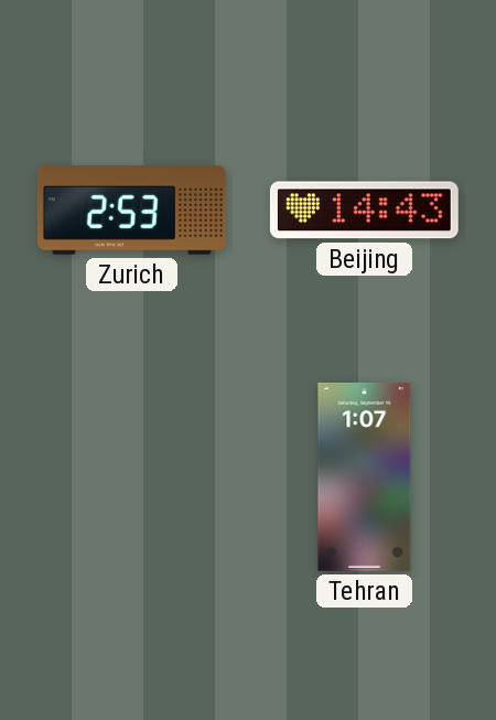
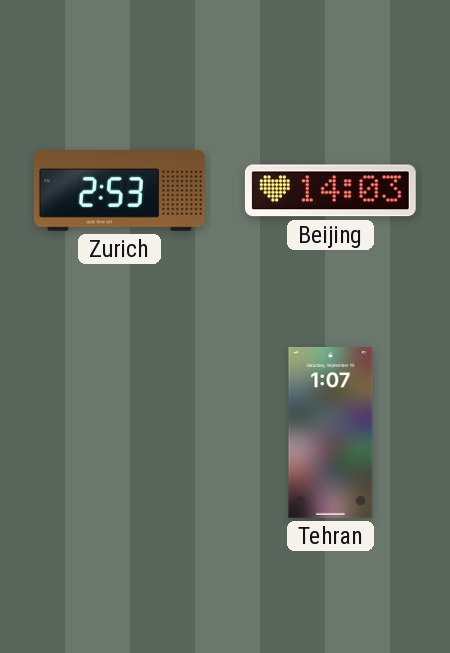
Beijing: 14:43 -> 14:03
